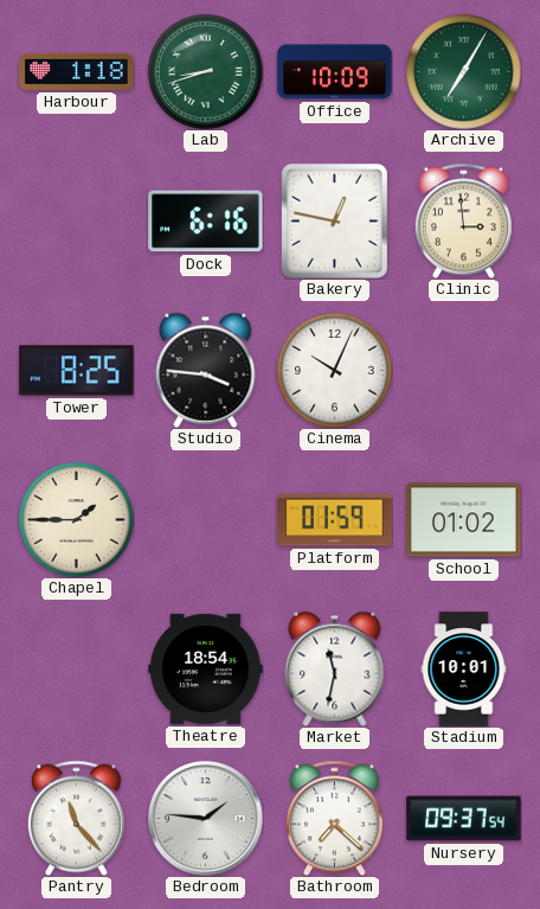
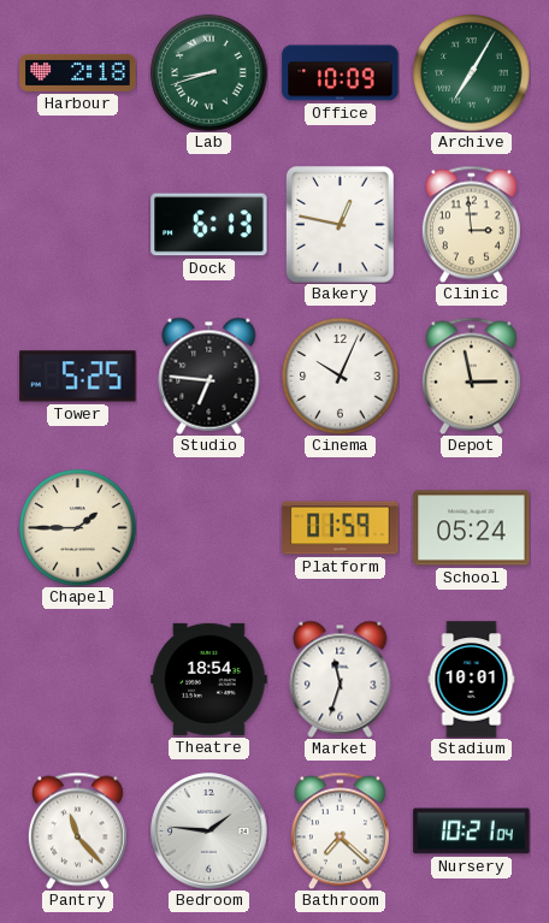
Harbour: 1:18 -> 2:18
Dock: 6:16 -> 6:13
Tower: 8:25 -> 5:25
Studio: 3:46 -> 6:46
Depot: none -> 2:58
School: 01:02 -> 05:24
Market: 11:32 -> 11:33
Nursery: 09:37 -> 10:21
